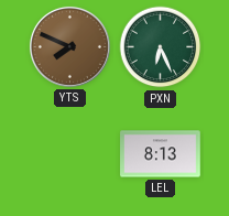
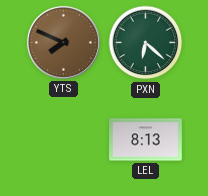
PXN: 6:26 -> 6:22
